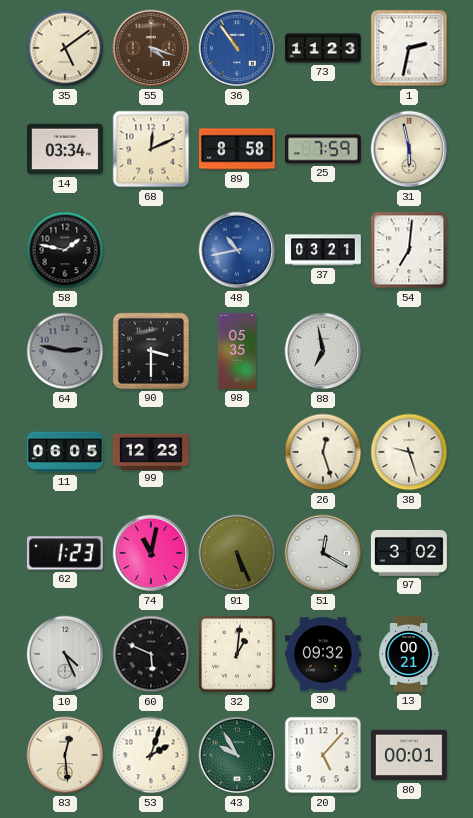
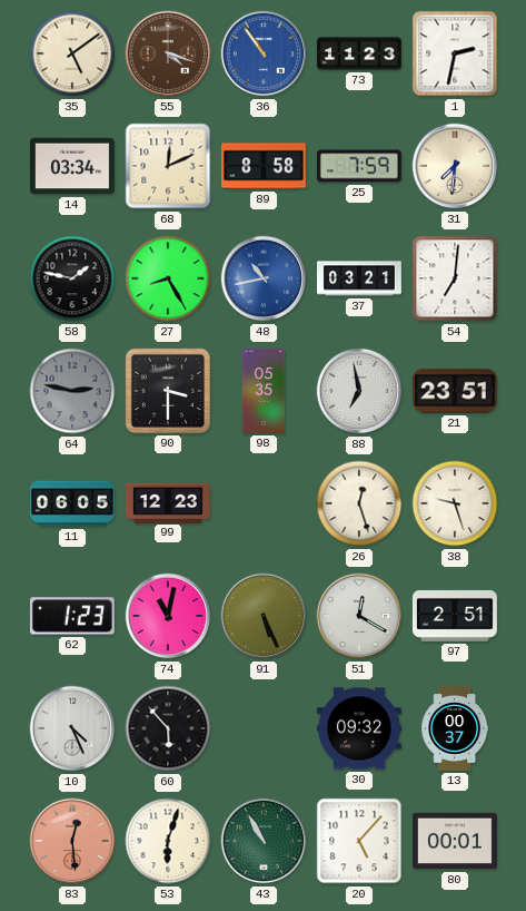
31: 5:58 -> 7:31
27: none -> 8:25
21: none -> 23:51
97: 3:02 -> 2:51
60: 5:49 -> 5:53
32: 1:01 -> none
13: 00:21 -> 00:37
83 dial: cream -> salmon
53: 2:03 -> 6:03
43: 9:55 -> 10:55
